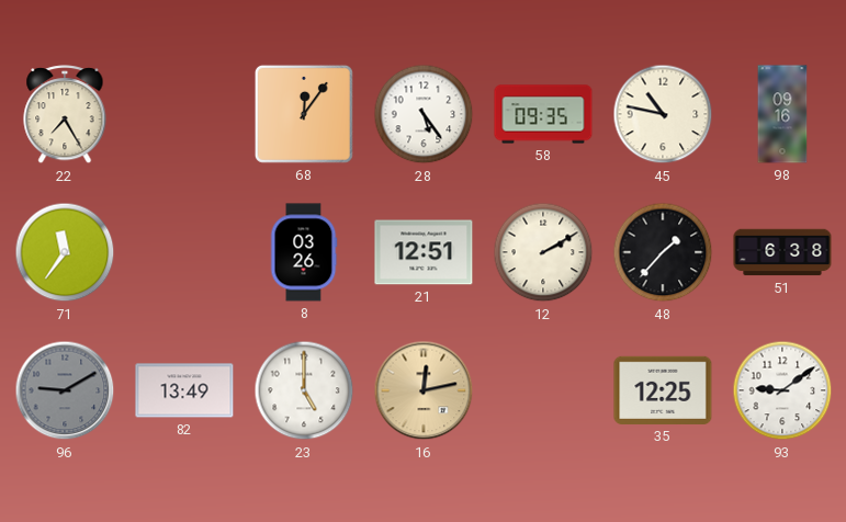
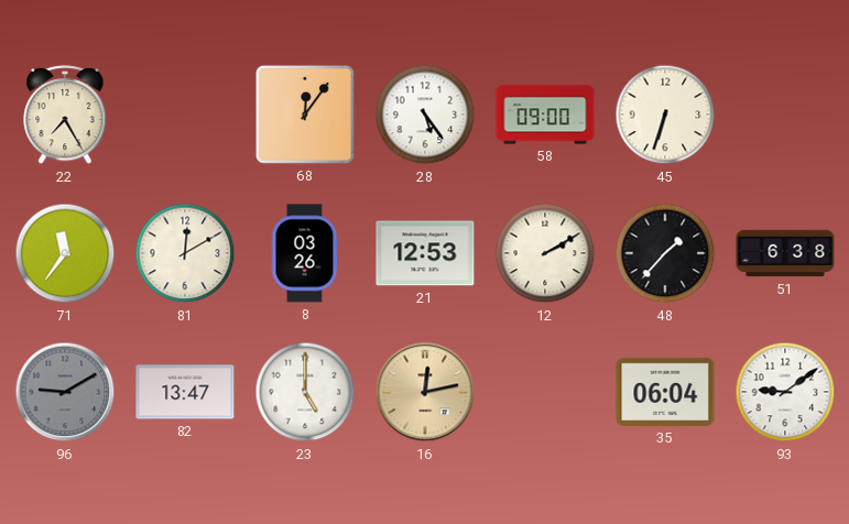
58: 09:35 -> 09:00
45: 10:47 -> 6:33
98: 09:16 -> none
81: none -> 12:10
21: 12:51 -> 12:53
82: 13:49 -> 13:47
35: 12:25 -> 06:04
